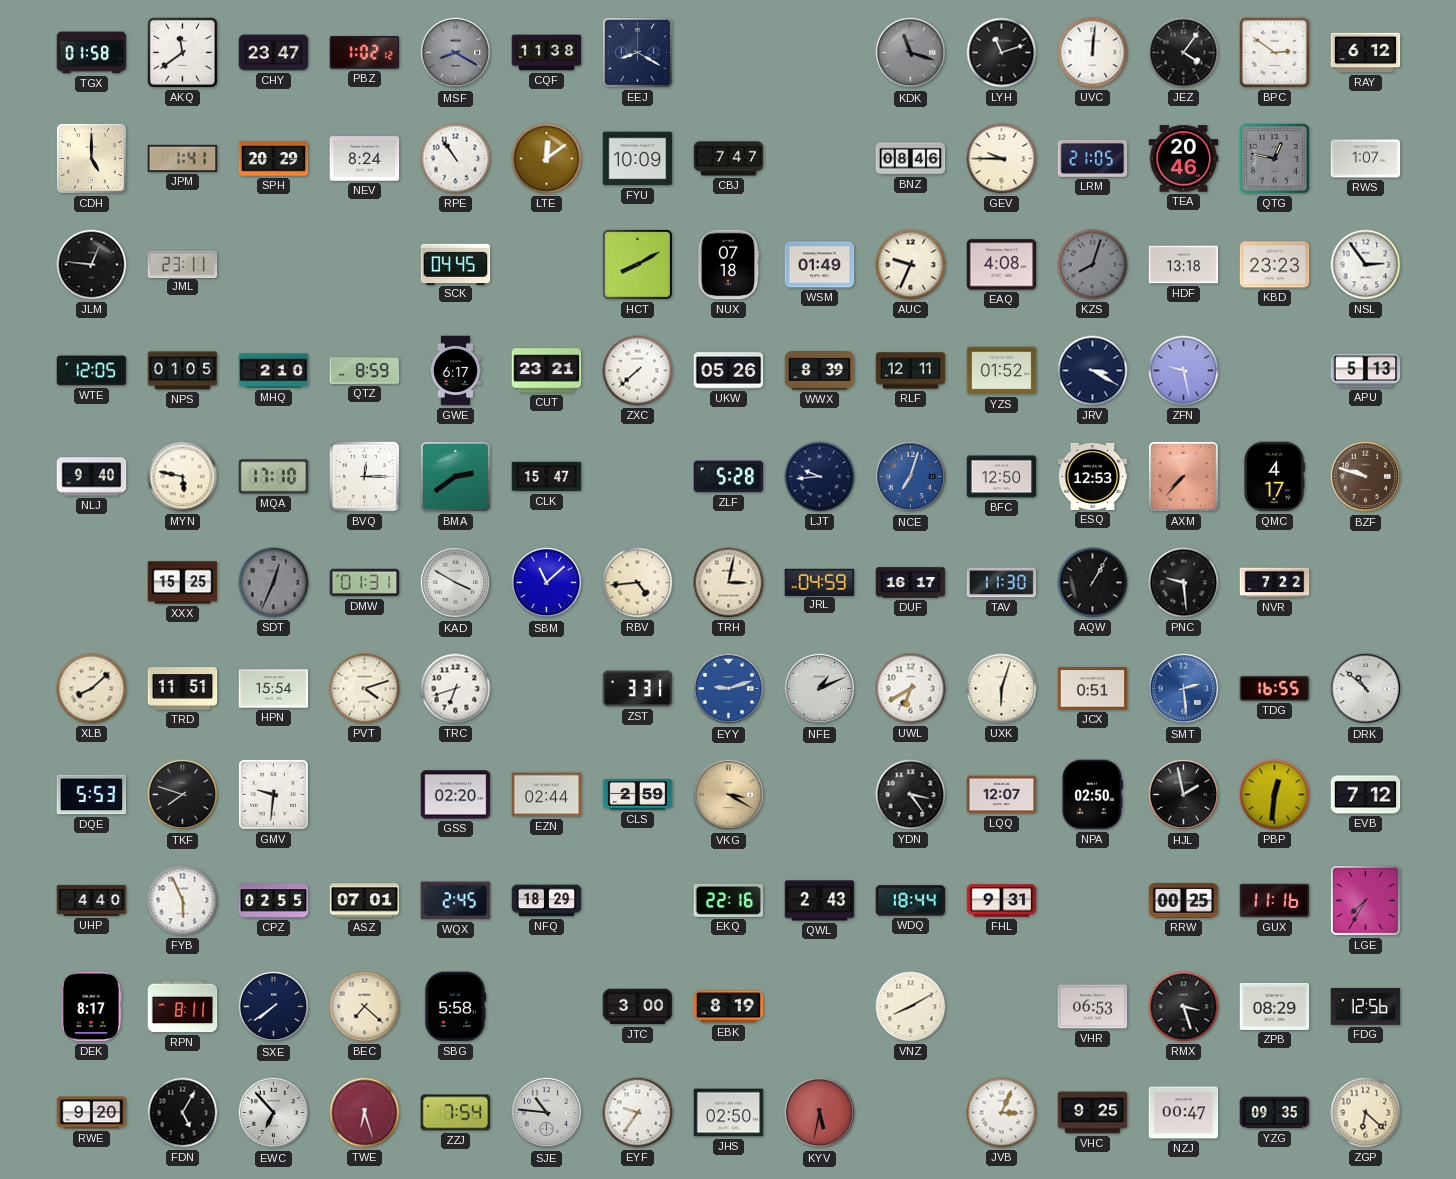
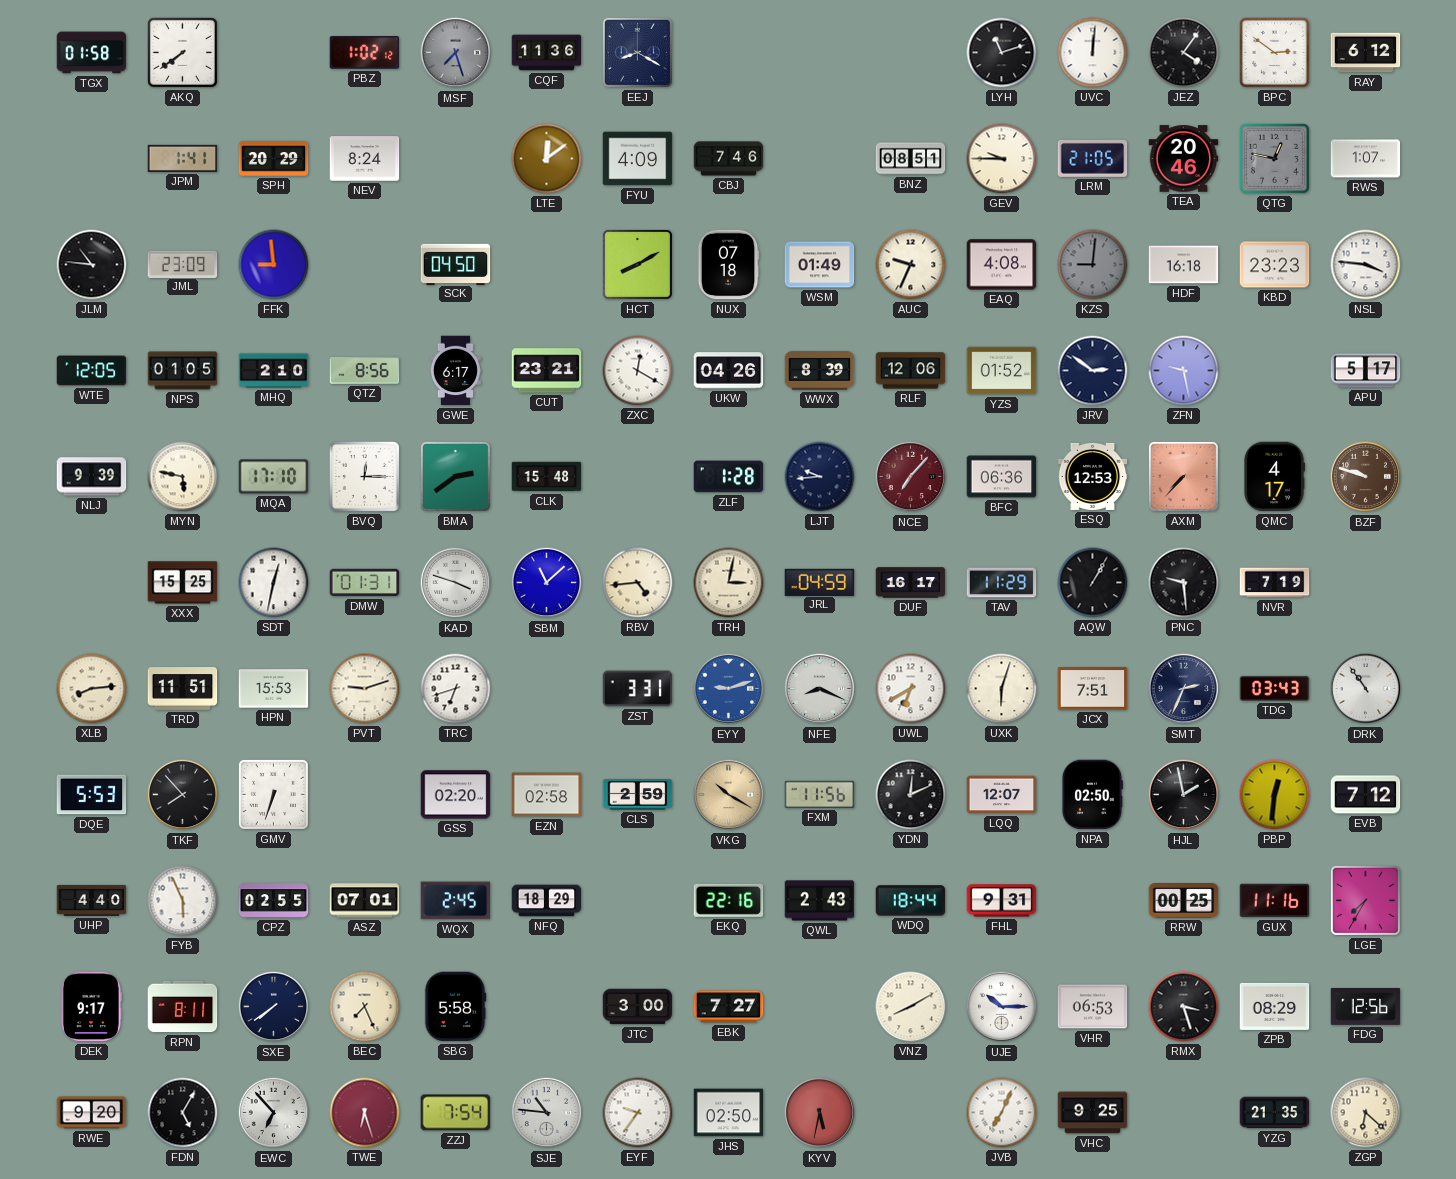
AKQ: 11:39 -> 7:39
CHY: 23:47 -> none
MSF: 8:20 -> 7:27
CQF: 11:38 -> 11:36
KDK: 11:18 -> none
CDH: 5:00 -> none
RPE: 10:54 -> none
FYU: 10:09 -> 4:09
CBJ: 7:47 -> 7:46
BNZ: 08:46 -> 08:51
JLM: 12:46 -> 10:46
JML: 23:11 -> 23:09
FFK: none -> 8:59
SCK: 04:45 -> 04:50
KZS: 8:03 -> 9:01
HDF: 13:18 -> 16:18
NSL: 2:54 -> 3:46
QTZ: 8:59 -> 8:56
ZXC: 7:38 -> 12:20
UKW: 05:26 -> 04:26
RLF: 12:11 -> 12:06
JRV: 3:20 -> 2:51
APU: 5:13 -> 5:17
NLJ: 9:40 -> 9:39
CLK: 15:47 -> 15:48
ZLF: 5:28 -> 1:28
NCE: 7:03 -> 7:07
NCE dial: blue -> burgundy
BFC: 12:50 -> 06:36
SDT: 12:34 -> 12:32
SDT dial: grey -> white
KAD: 3:50 -> 3:48
TAV: 11:30 -> 11:29
NVR: 7:22 -> 7:19
XLB: 8:08 -> 8:14
HPN: 15:54 -> 15:53
PVT: 4:12 -> 9:12
NFE: 1:11 -> 8:19
JCX: 0:51 -> 7:51
SMT: 2:29 -> 2:34
SMT dial: blue -> navy
TDG: 16:55 -> 03:43
DRK: 10:52 -> 10:54
TKF: 7:48 -> 7:53
GMV: 9:31 -> 6:33
EZN: 02:44 -> 02:58
VKG: 3:20 -> 10:20
FXM: none -> 11:56
YDN: 3:24 -> 12:11
DEK: 8:17 -> 9:17
BEC: 7:22 -> 7:26
EBK: 8:19 -> 7:27
UJE: none -> 10:15
JVB: 3:04 -> 7:04
NZJ: 00:47 -> none
YZG: 09:35 -> 21:35
